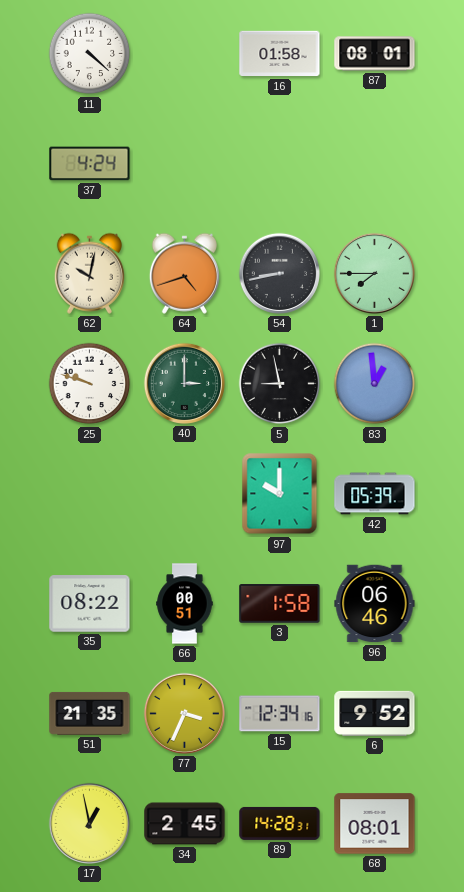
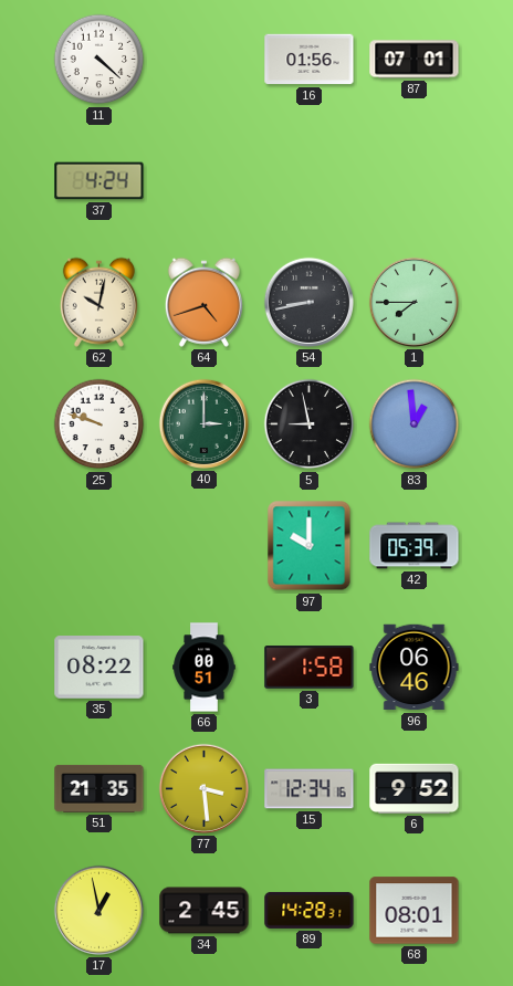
16: 01:58 -> 01:56
87: 08:01 -> 07:01
77: 3:34 -> 3:29
